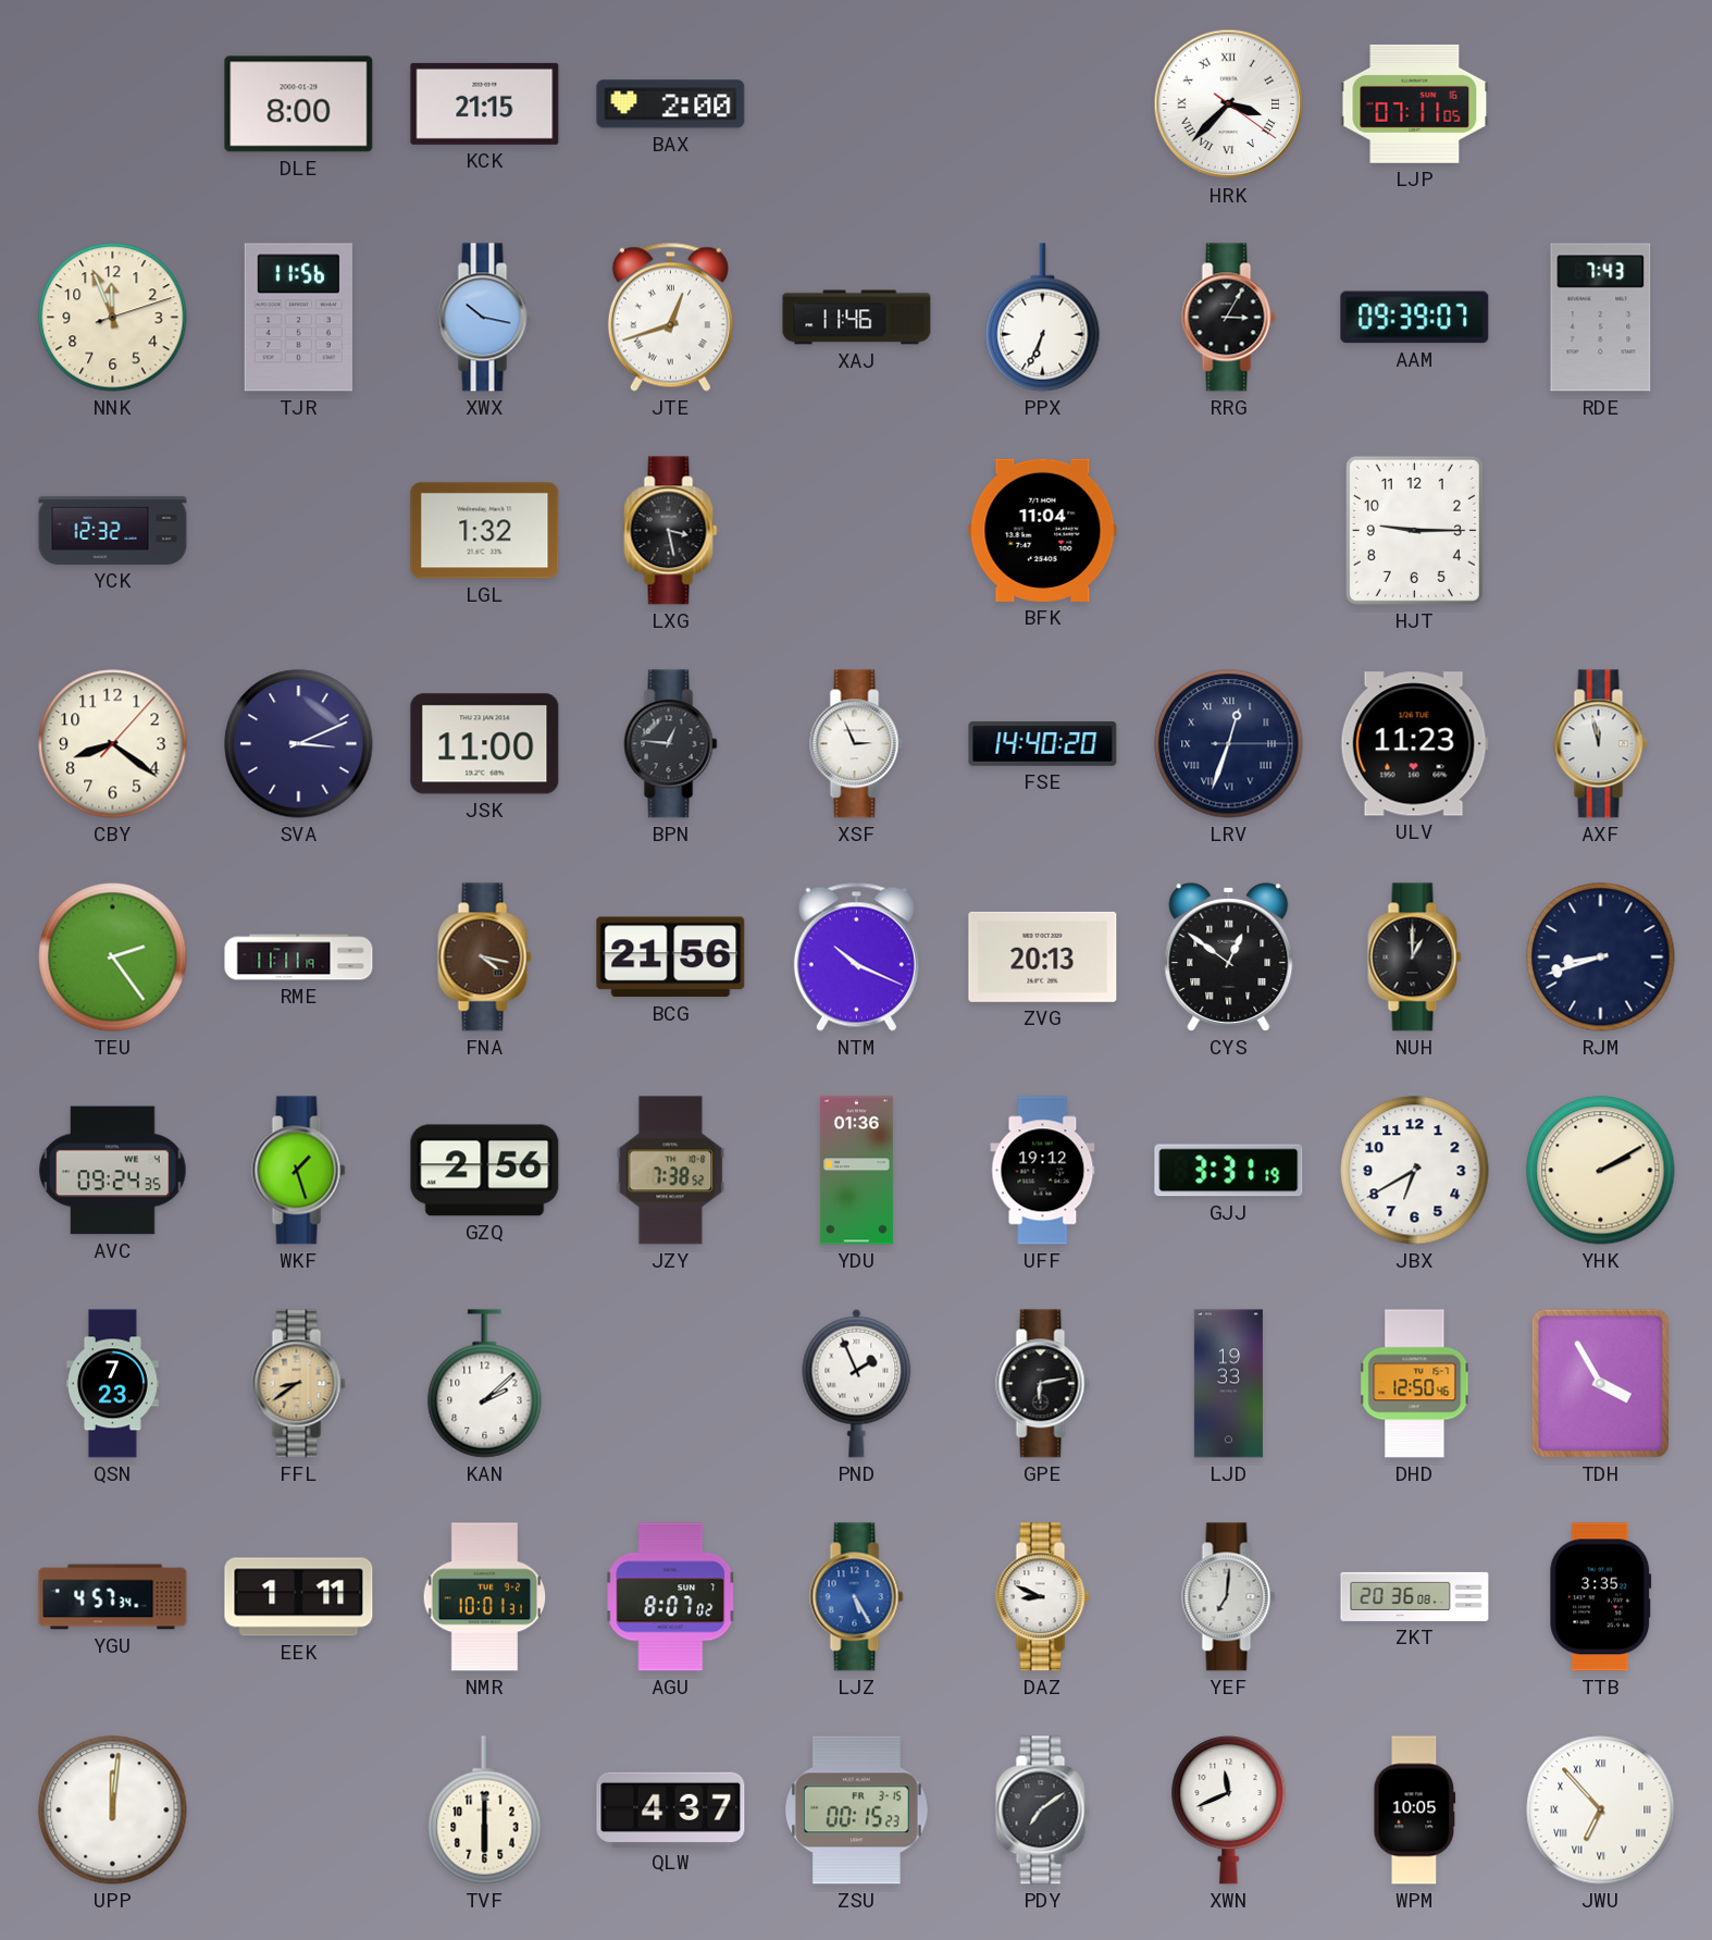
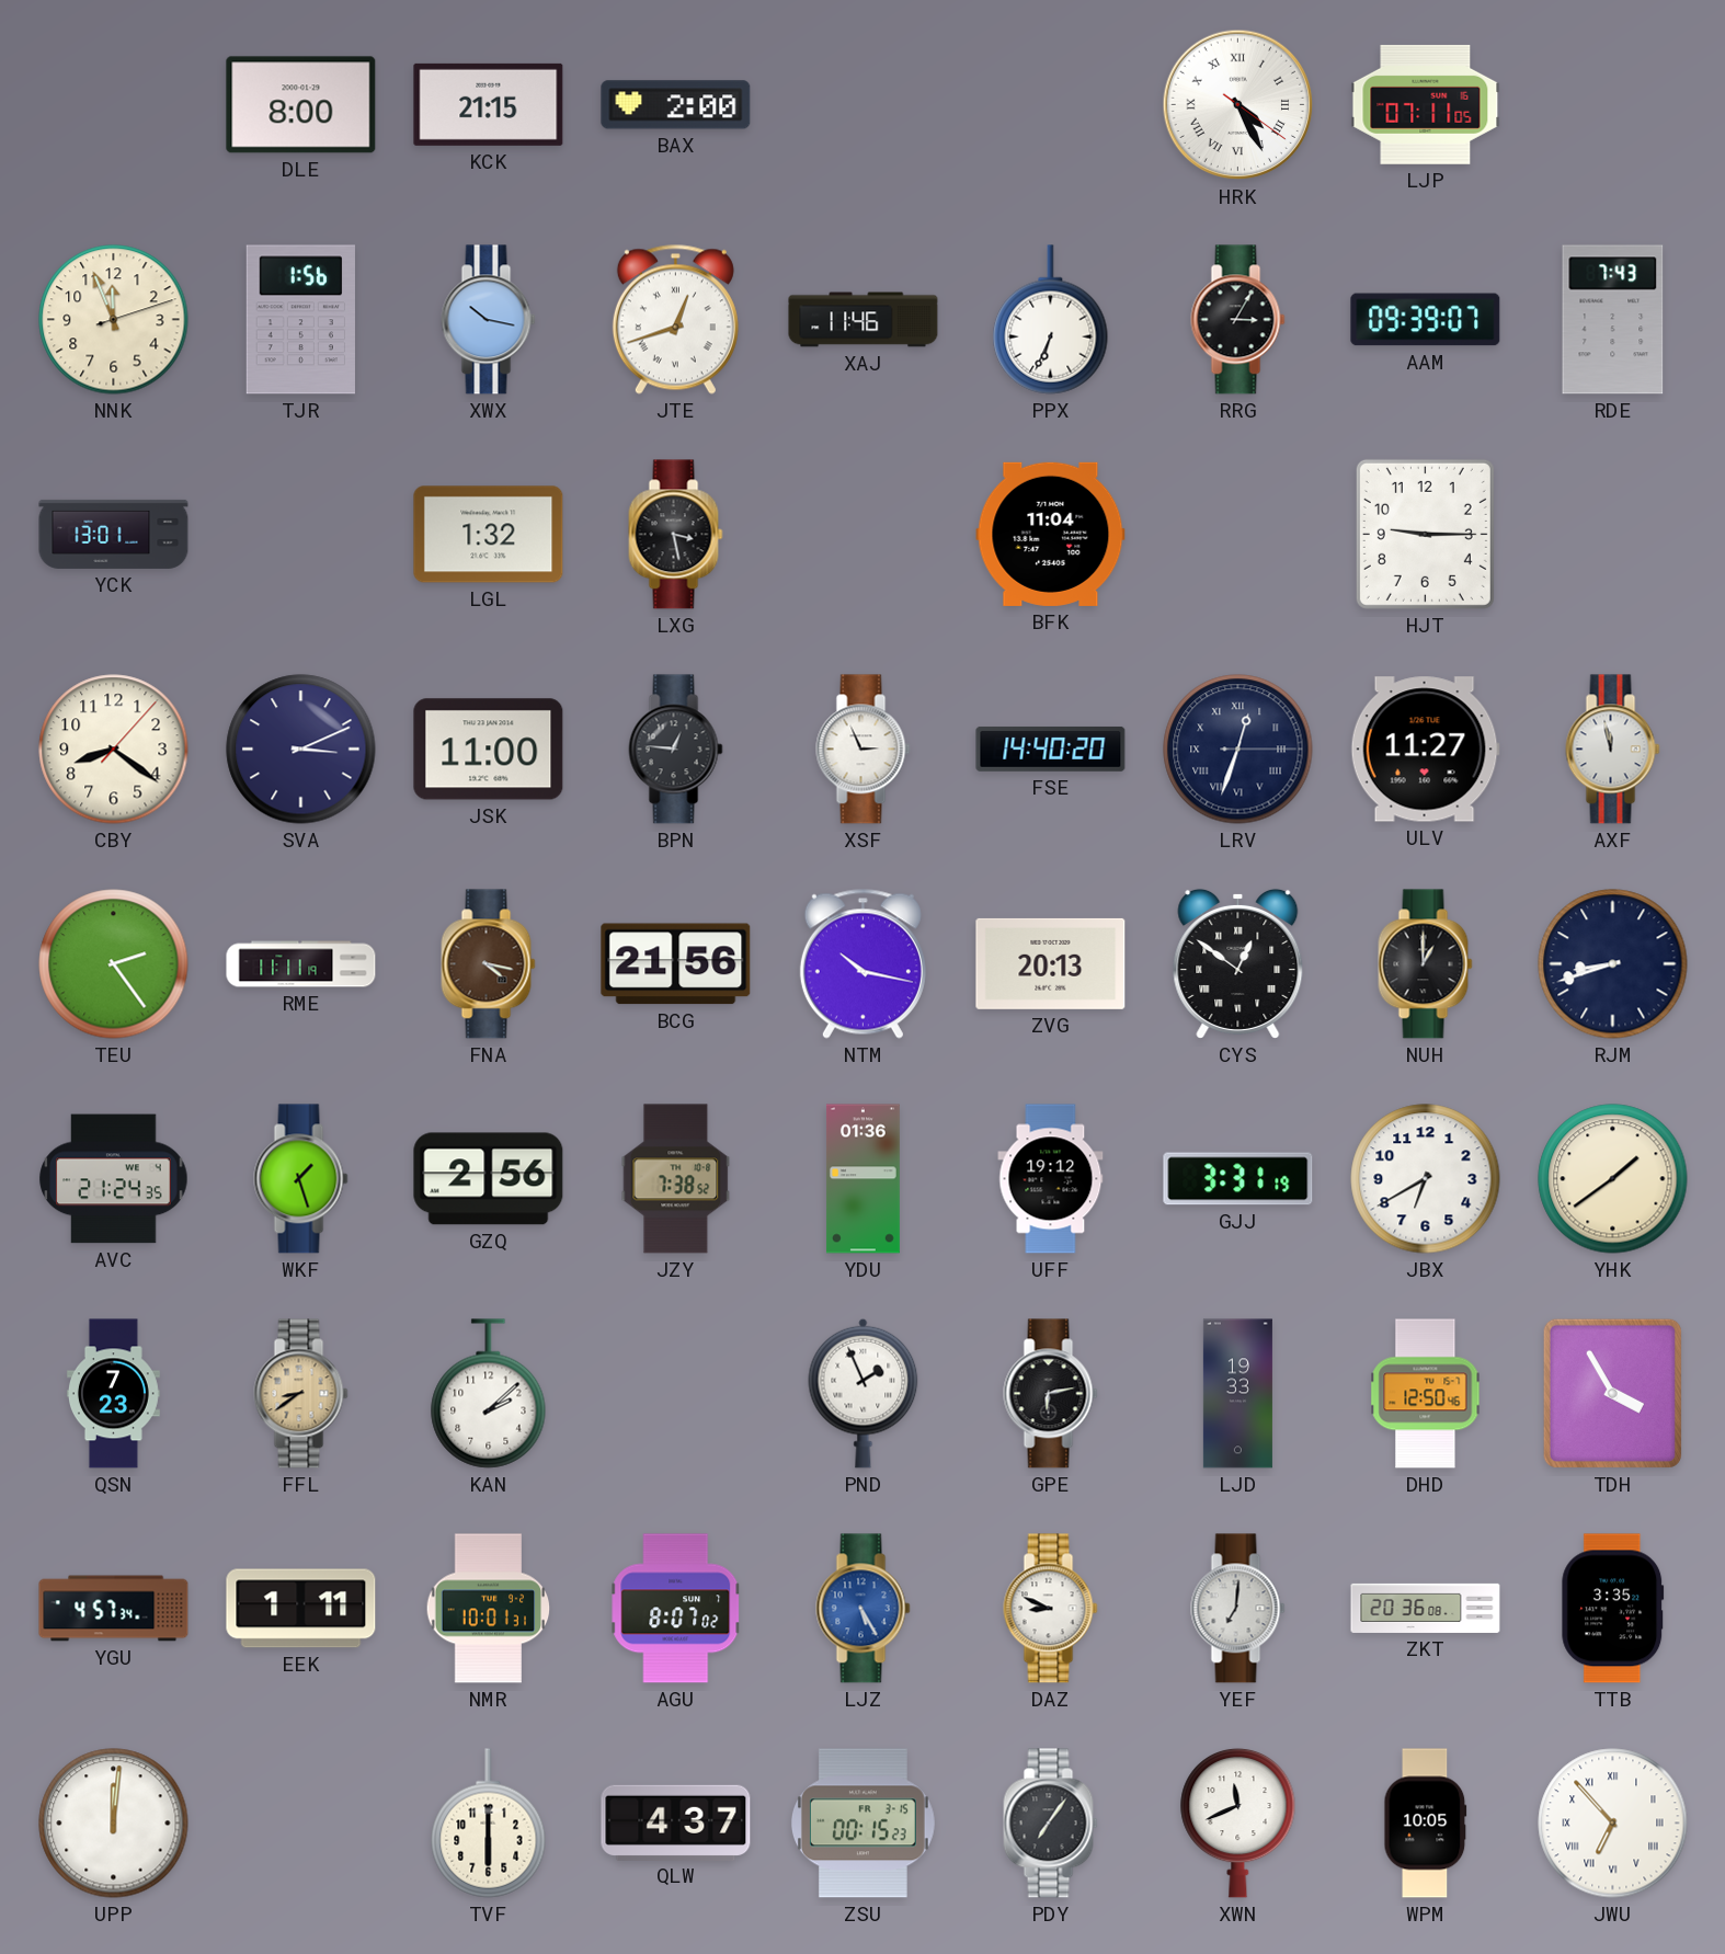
HRK: 3:37 -> 4:25
TJR: 11:56 -> 1:56
YCK: 12:32 -> 13:01
ULV: 11:23 -> 11:27
NTM: 10:19 -> 10:17
AVC: 09:24 -> 21:24
YHK: 2:10 -> 1:39
PDY: 7:09 -> 7:06
